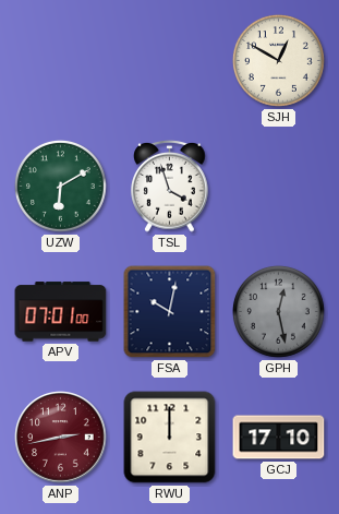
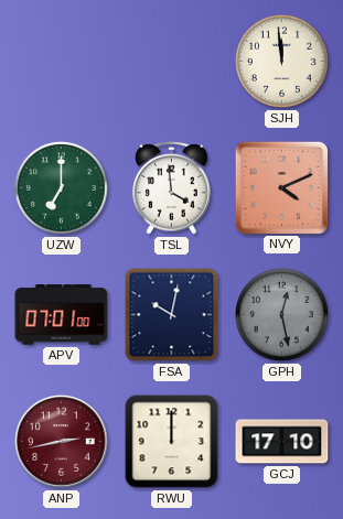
SJH: 12:50 -> 11:59
UZW: 6:10 -> 7:00
TSL: 3:57 -> 3:59
NVY: none -> 4:11
